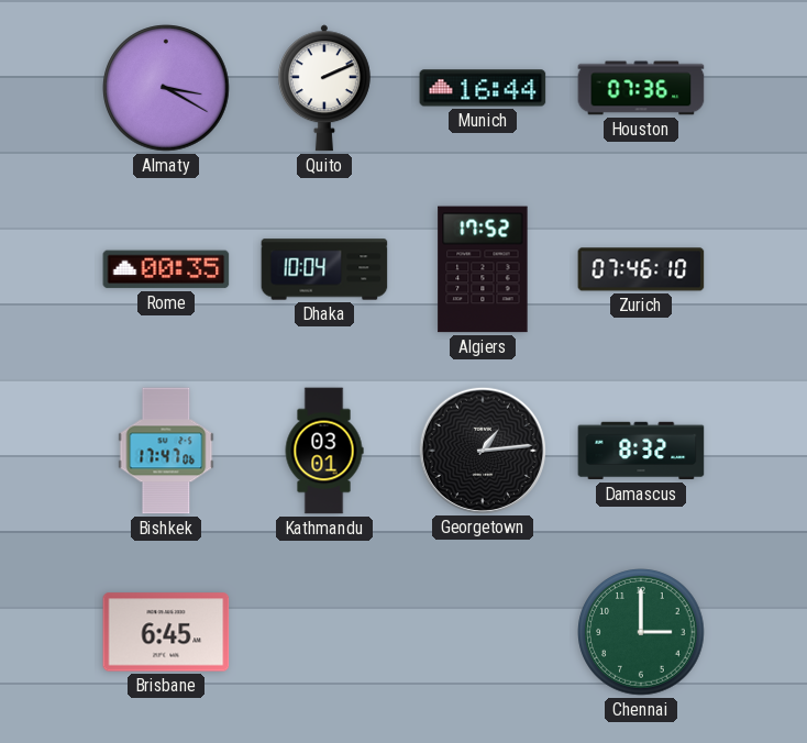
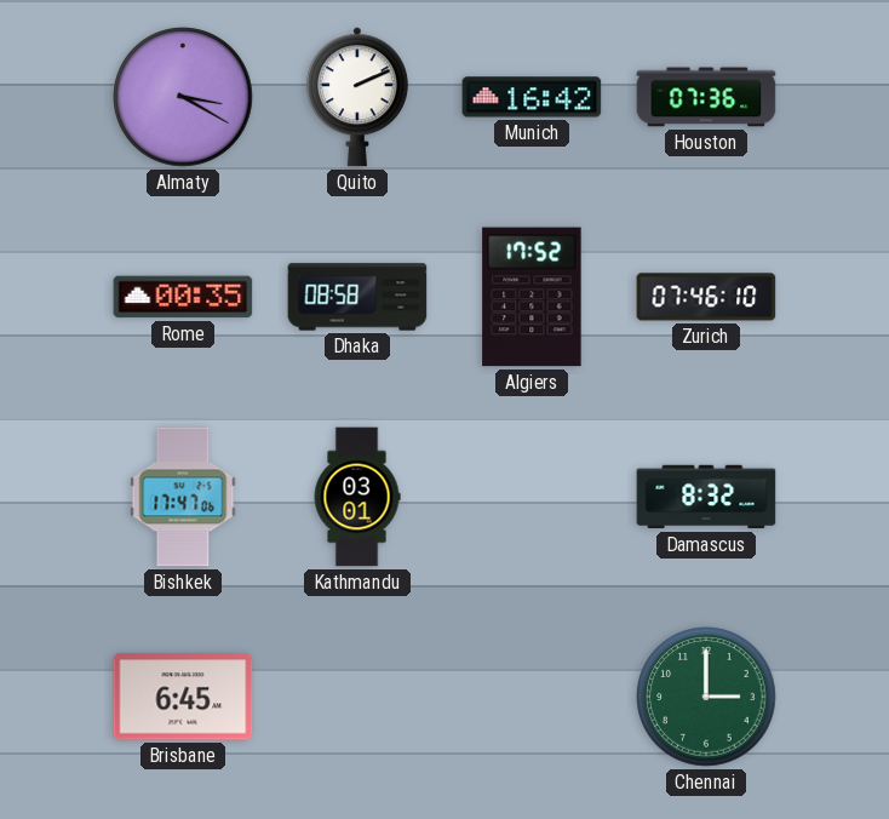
Munich: 16:44 -> 16:42
Dhaka: 10:04 -> 08:58
Georgetown: 1:14 -> none
